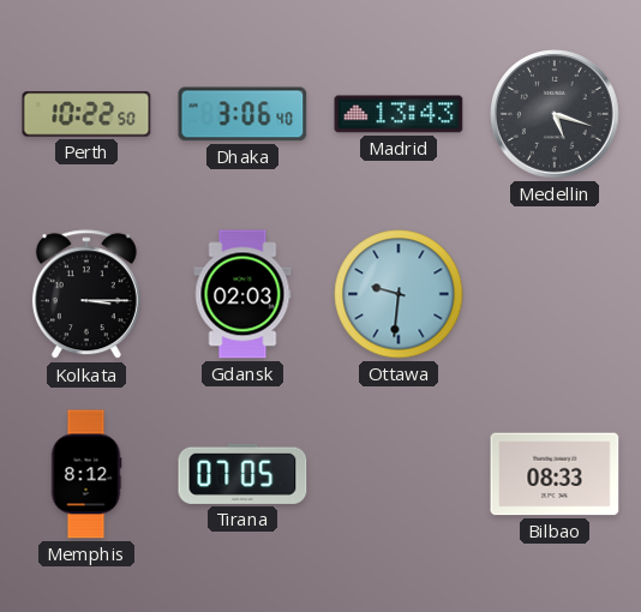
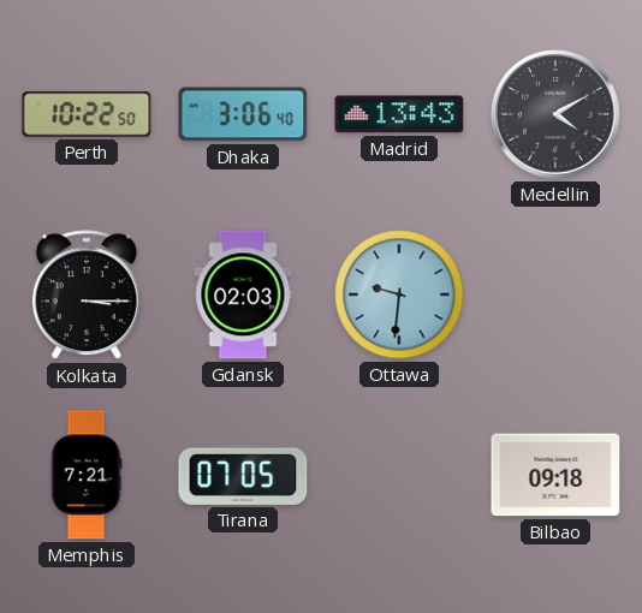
Medellin: 5:18 -> 4:10
Memphis: 8:12 -> 7:21
Bilbao: 08:33 -> 09:18
